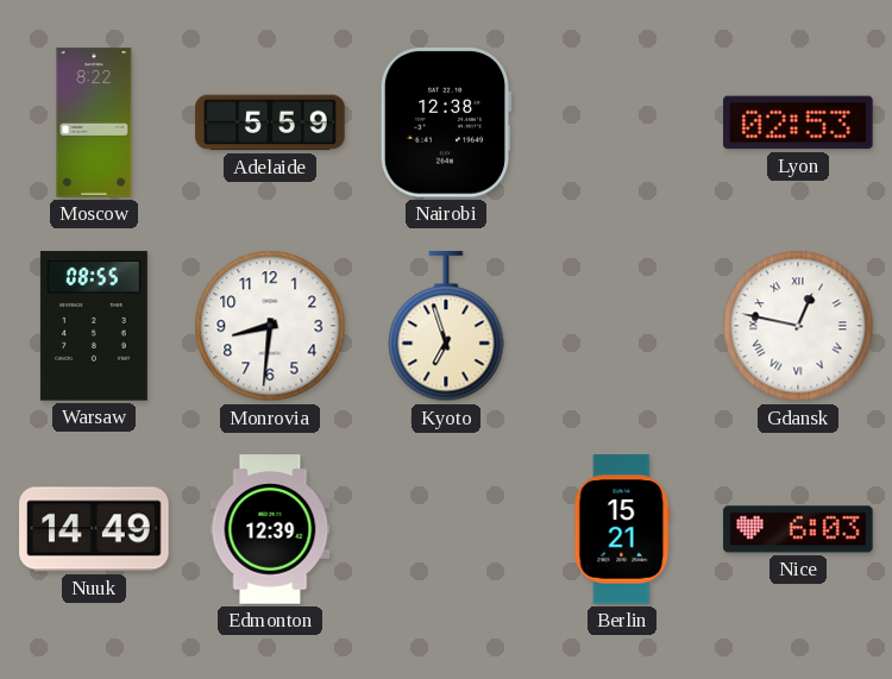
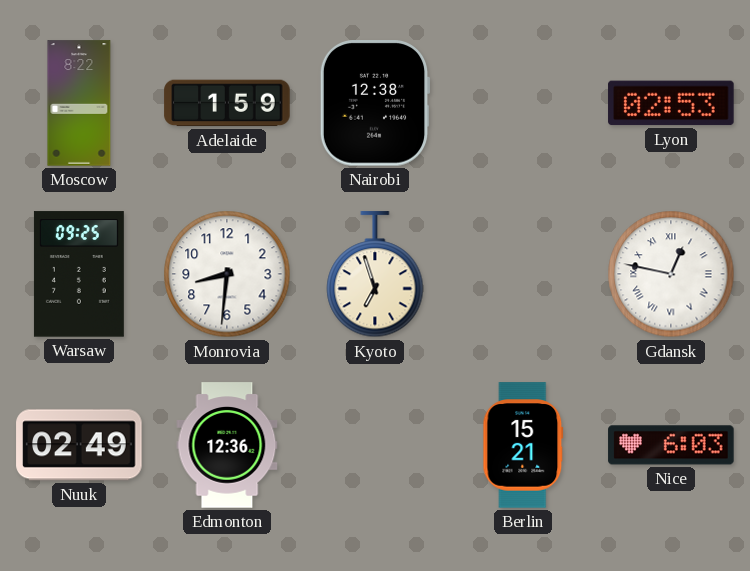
Adelaide: 5:59 -> 1:59
Warsaw: 08:55 -> 09:25
Nuuk: 14:49 -> 02:49
Edmonton: 12:39 -> 12:36
